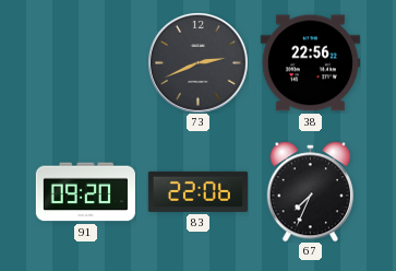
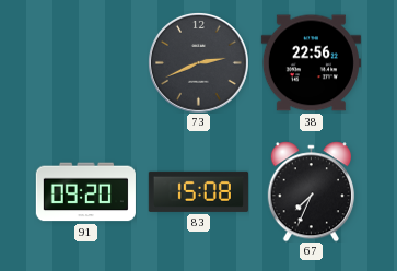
83: 22:06 -> 15:08
